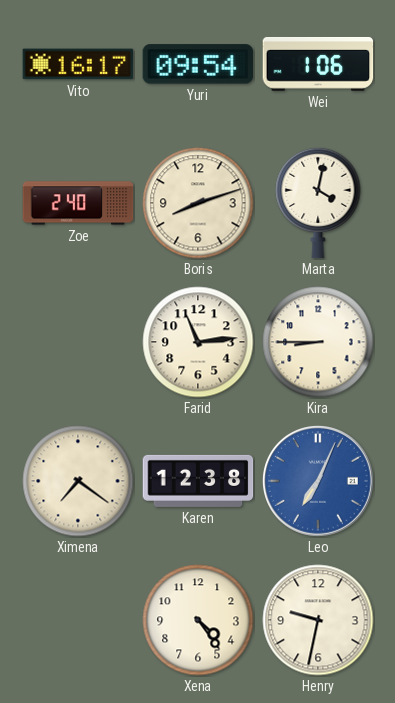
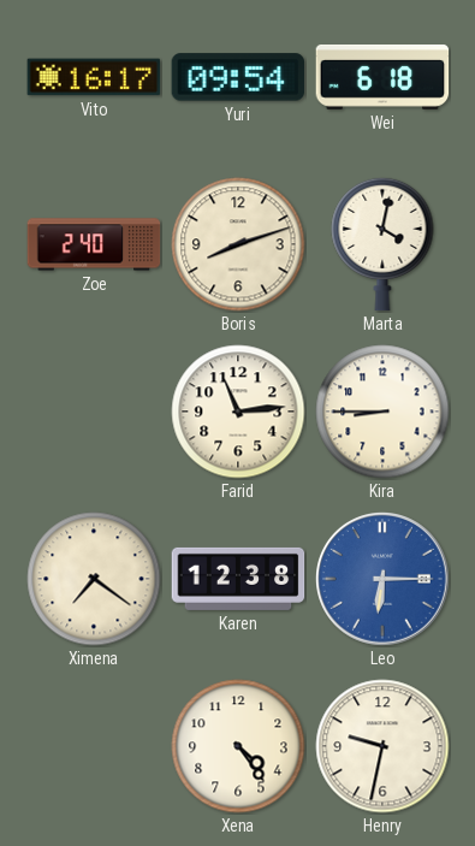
Wei: 1:06 -> 6:18
Leo: 7:04 -> 6:15
